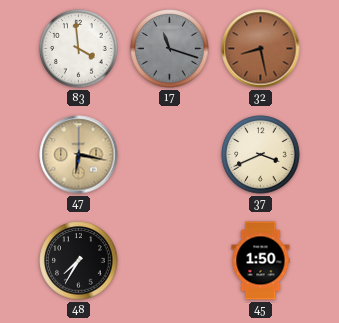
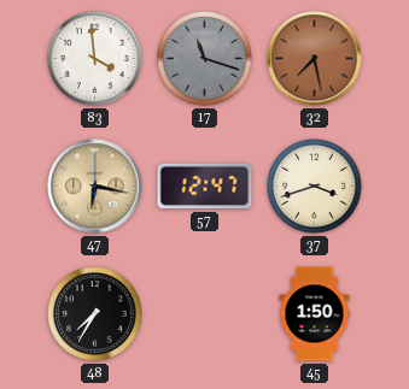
32: 8:28 -> 7:28
57: none -> 12:47
37: 3:41 -> 3:42
